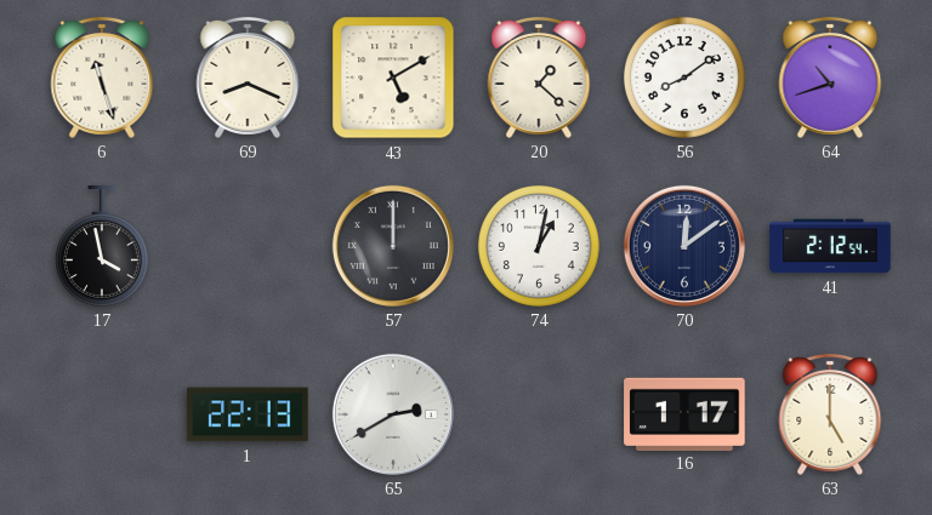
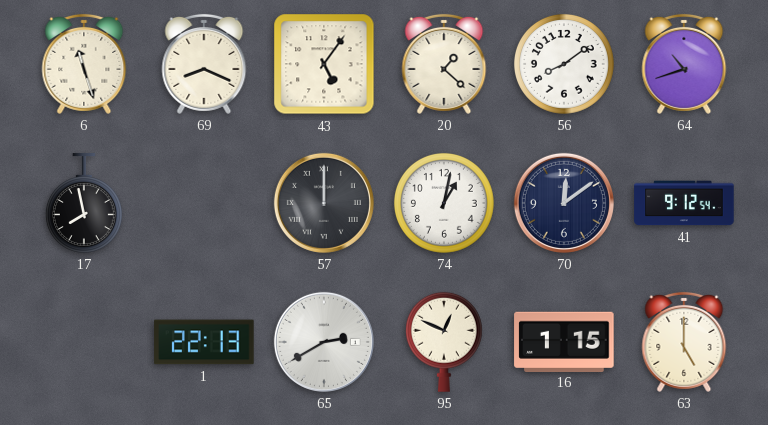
43: 5:10 -> 5:06
17: 3:58 -> 7:58
41: 2:12 -> 9:12
95: none -> 12:49
16: 1:17 -> 1:15
